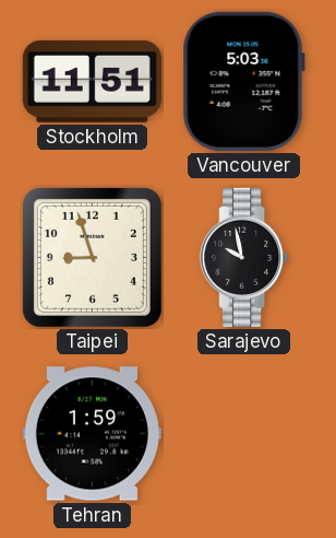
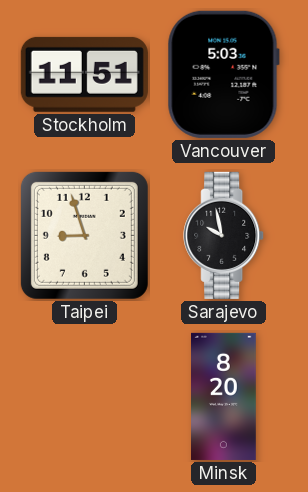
Tehran: 1:59 -> none
Minsk: none -> 8:20
